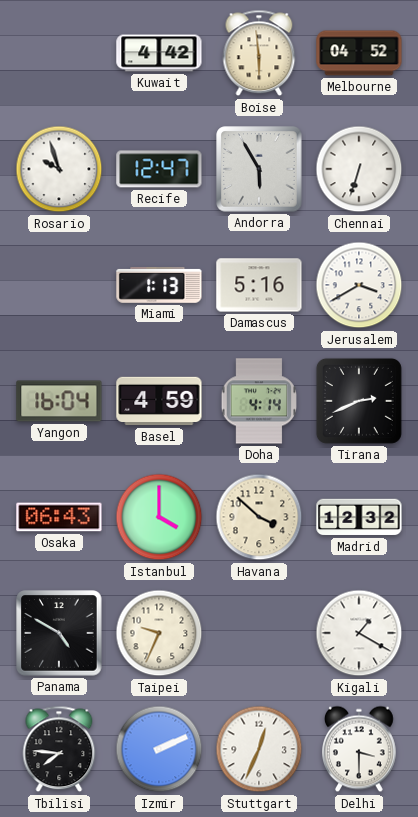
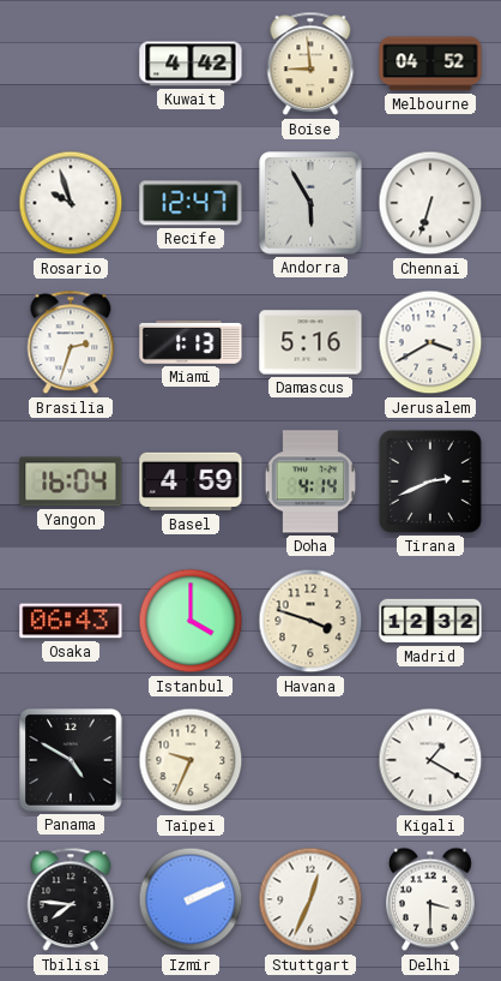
Boise: 5:59 -> 8:59
Brasilia: none -> 2:33
Havana: 3:52 -> 3:48
